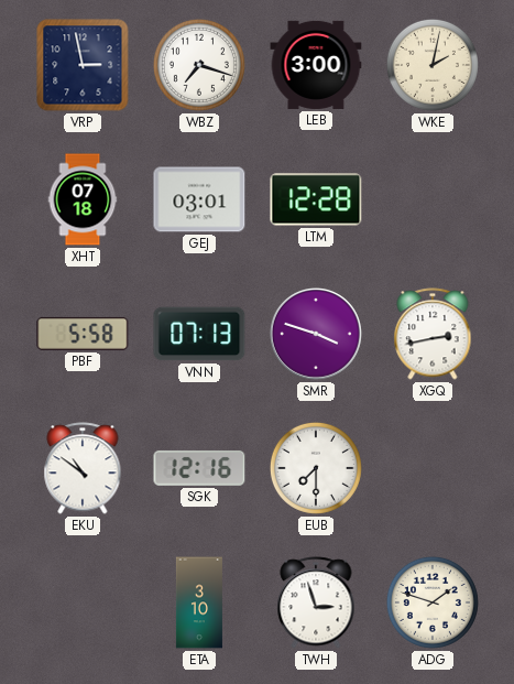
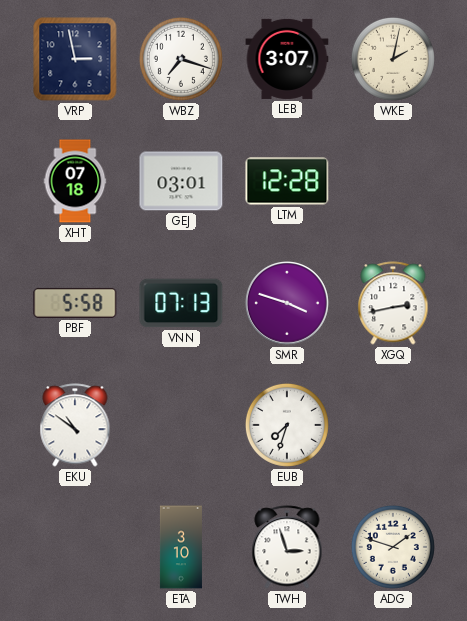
LEB: 3:00 -> 3:07
SGK: 12:16 -> none
EUB: 7:30 -> 7:33
